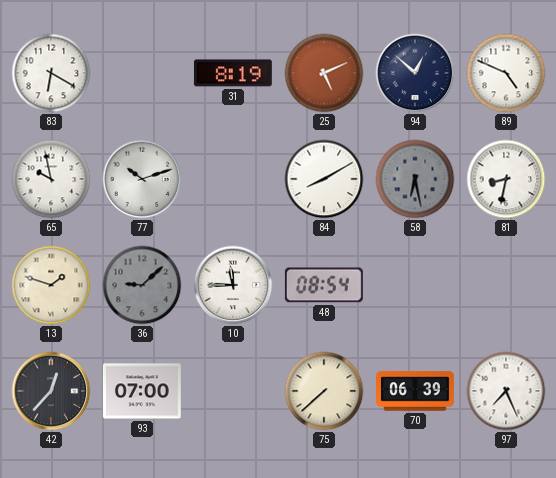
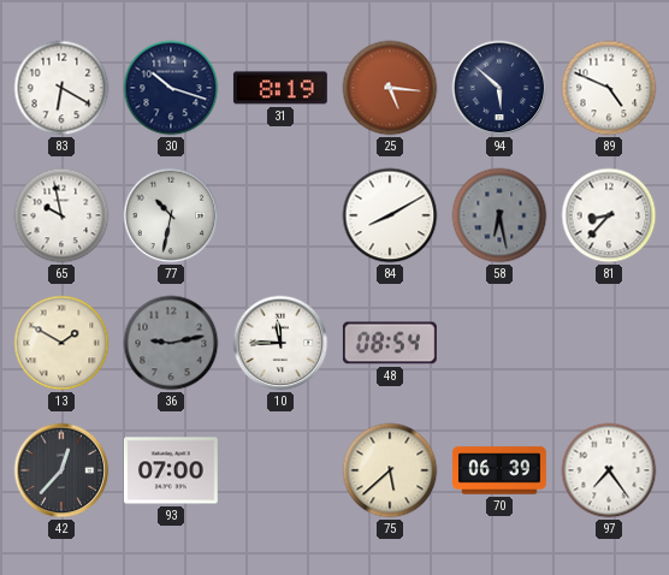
30: none -> 10:18
25: 5:11 -> 5:16
94: 12:52 -> 5:52
77: 10:12 -> 10:32
81: 8:32 -> 8:37
13: 1:48 -> 1:50
36: 9:08 -> 9:13
75: 7:38 -> 5:38
97: 7:26 -> 7:24
